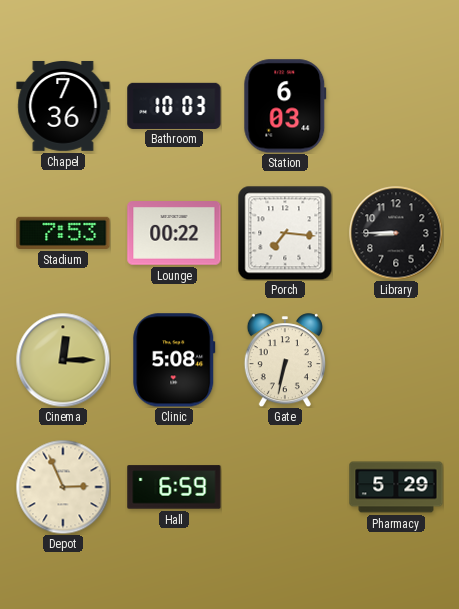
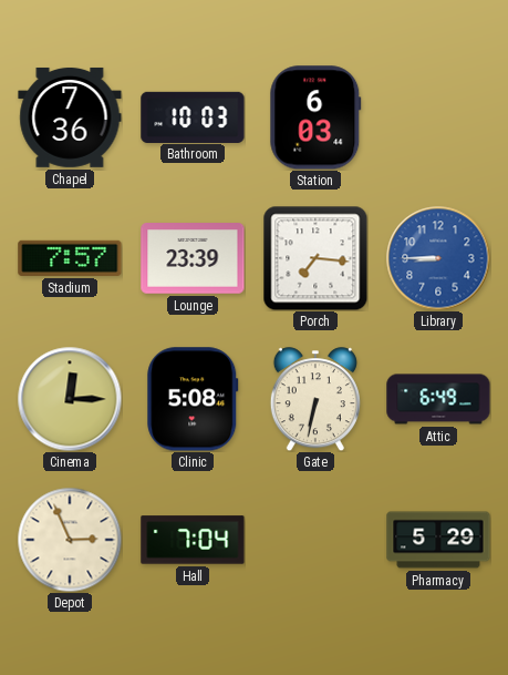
Stadium: 7:53 -> 7:57
Lounge: 00:22 -> 23:39
Library dial: black -> blue
Attic: none -> 6:49
Hall: 6:59 -> 7:04
